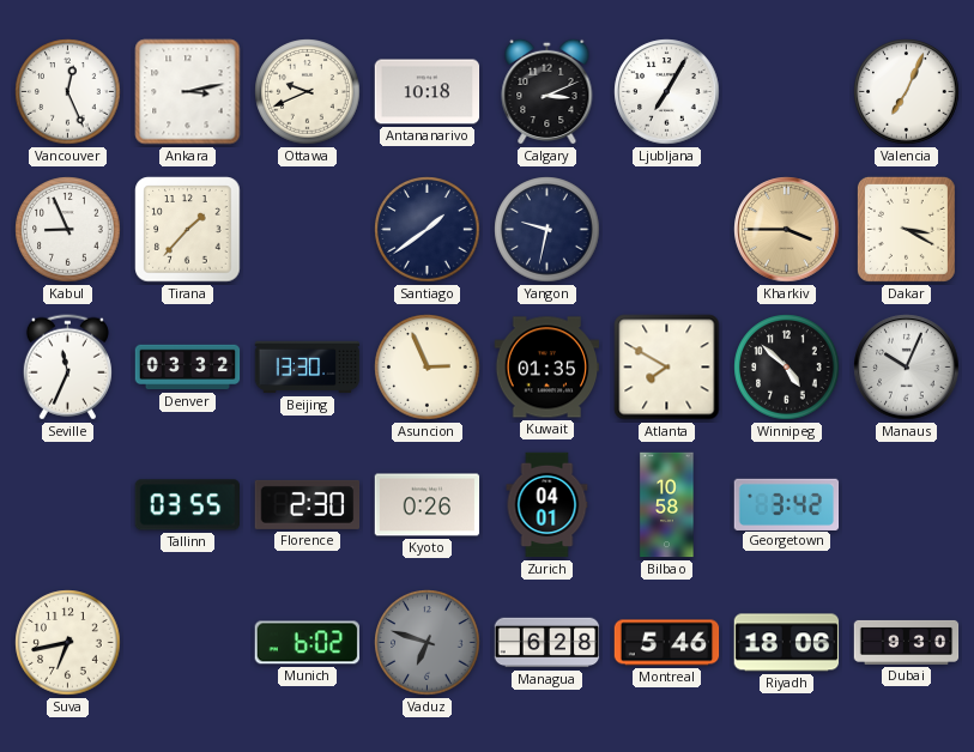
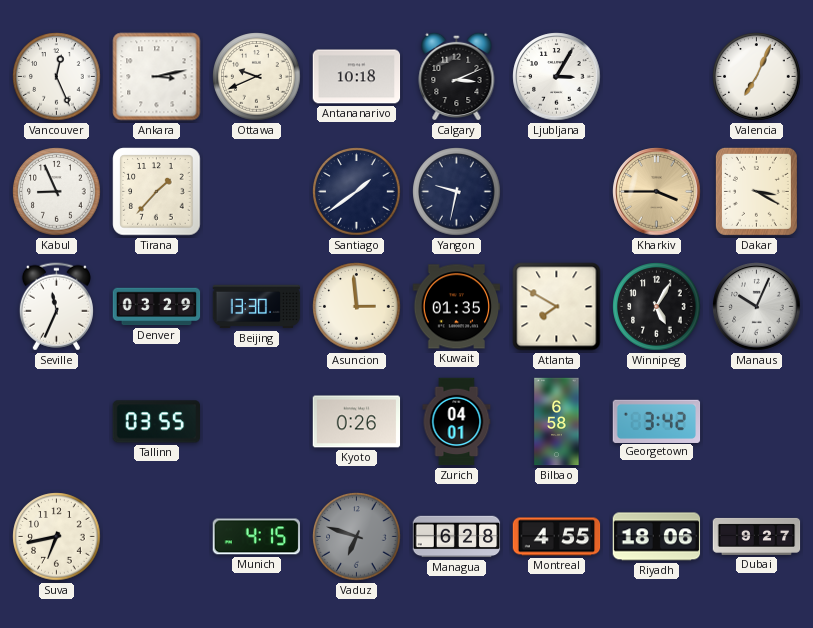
Ljubljana: 7:05 -> 3:05
Denver: 03:32 -> 03:29
Asuncion: 2:56 -> 2:59
Winnipeg: 4:52 -> 5:05
Florence: 2:30 -> none
Bilbao: 10:58 -> 6:58
Munich: 6:02 -> 4:15
Montreal: 5:46 -> 4:55
Dubai: 9:30 -> 9:27
